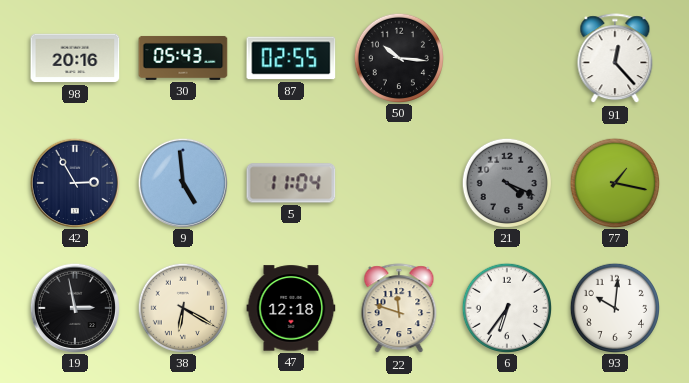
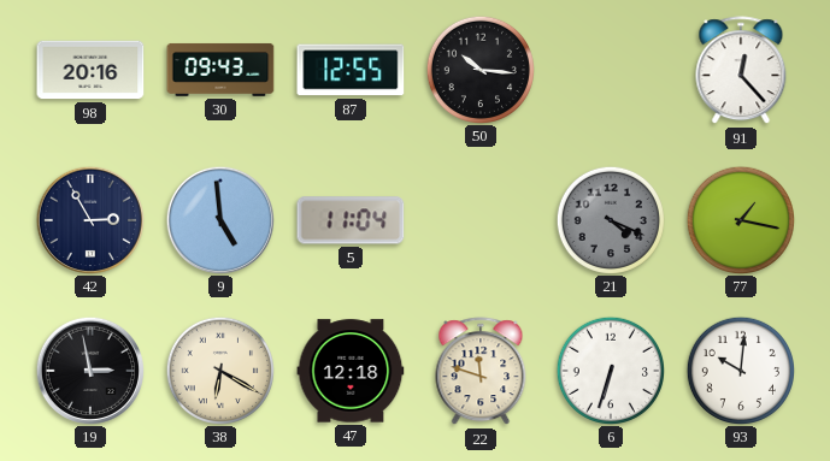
30: 05:43 -> 09:43
87: 02:55 -> 12:55
6: 6:36 -> 6:33
